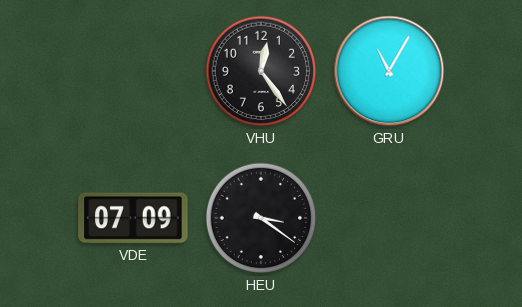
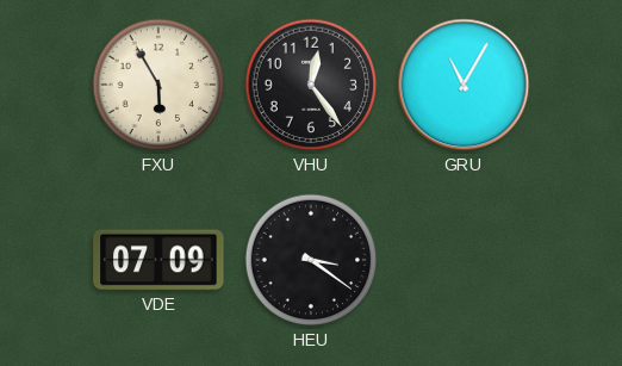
FXU: none -> 5:55
